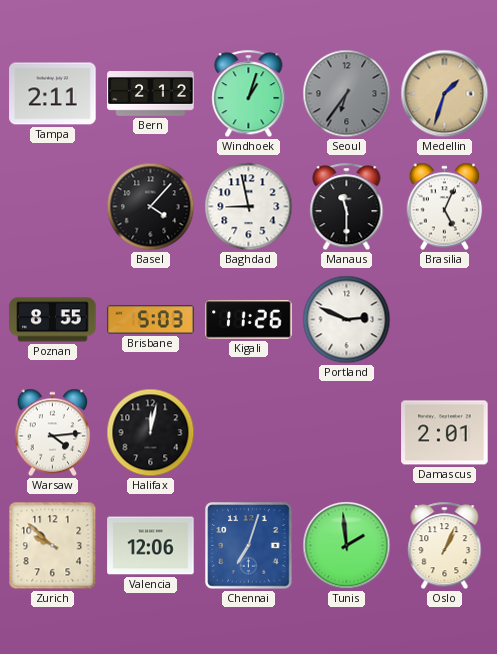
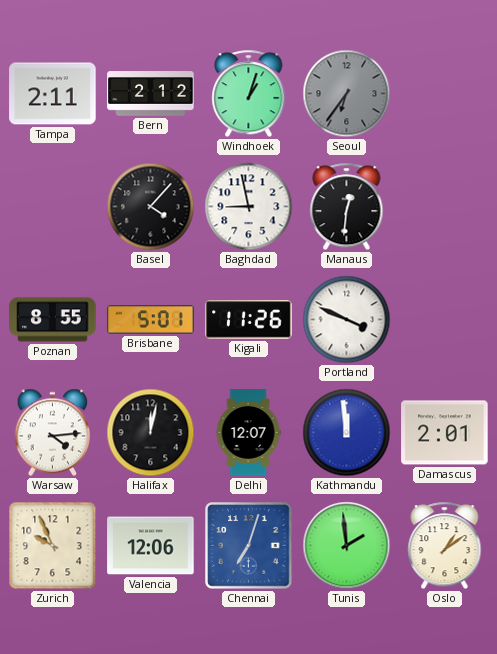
Medellin: 1:33 -> none
Manaus: 11:30 -> 12:31
Brasilia: 5:04 -> none
Brisbane: 5:03 -> 5:01
Portland: 2:49 -> 3:49
Delhi: none -> 12:07
Kathmandu: none -> 11:59
Zurich: 9:52 -> 9:56
Oslo: 1:04 -> 1:09
